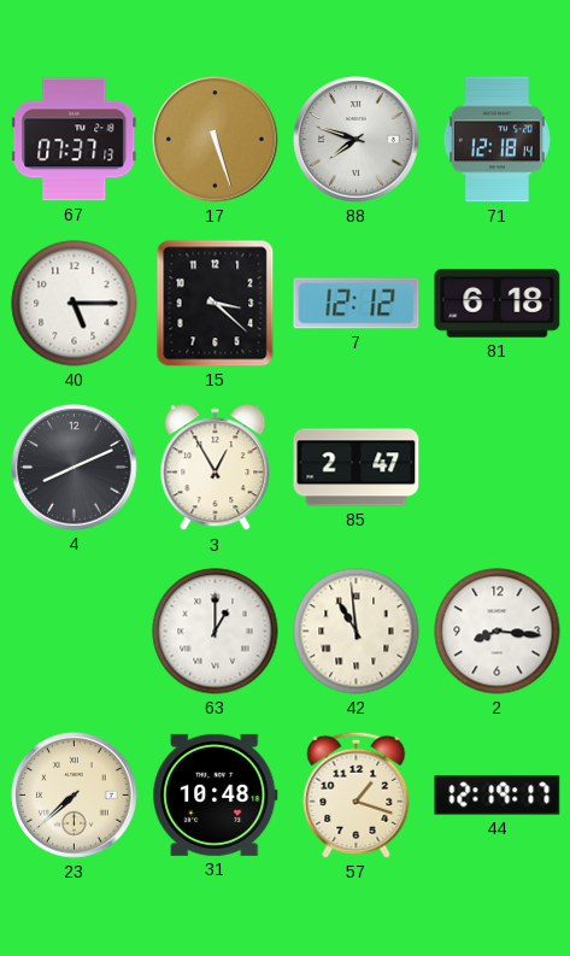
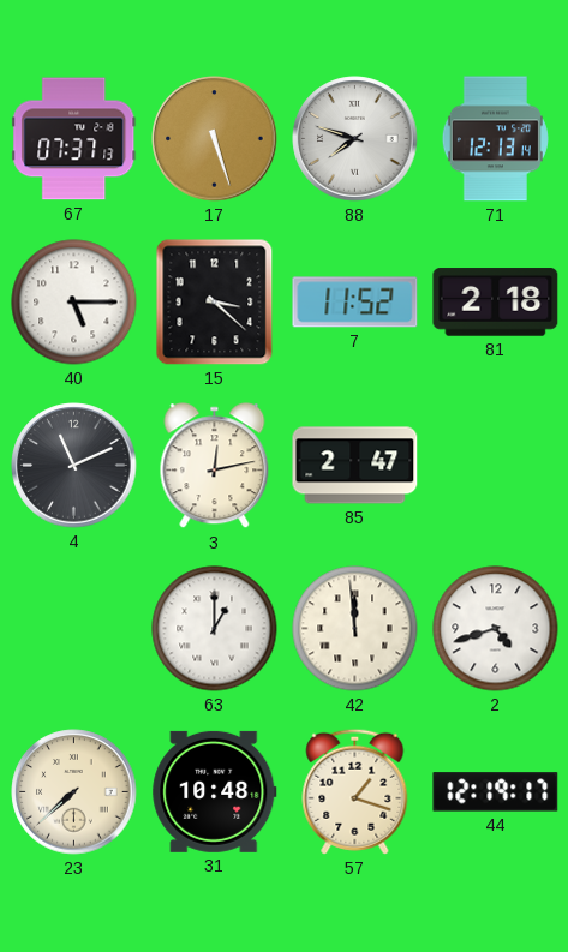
71: 12:18 -> 12:13
7: 12:12 -> 11:52
81: 6:18 -> 2:18
4: 8:11 -> 11:11
3: 12:55 -> 12:13
42: 10:59 -> 11:59
2: 8:16 -> 4:42
